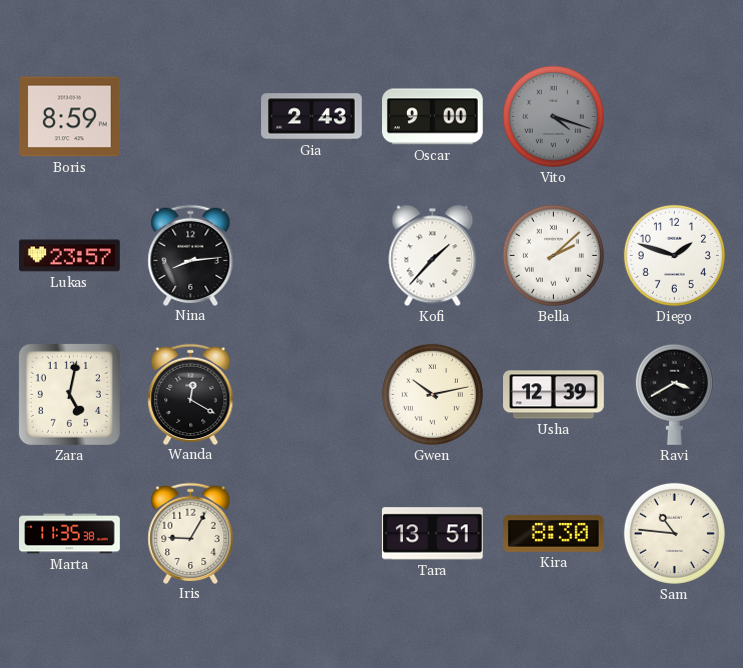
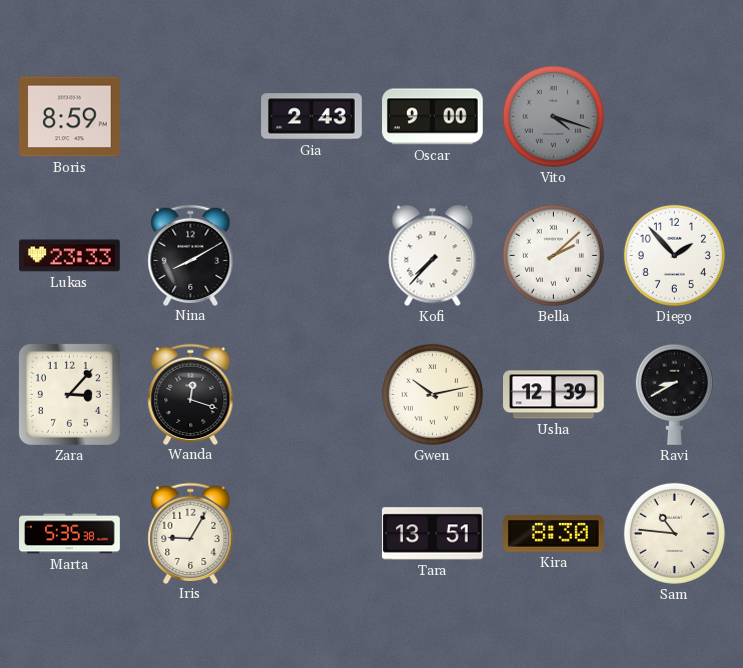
Lukas: 23:57 -> 23:33
Nina: 8:14 -> 8:10
Kofi: 1:37 -> 7:37
Diego: 1:48 -> 1:53
Zara: 5:02 -> 3:07
Wanda: 12:20 -> 12:18
Ravi: 3:40 -> 8:40
Marta: 11:35 -> 5:35
